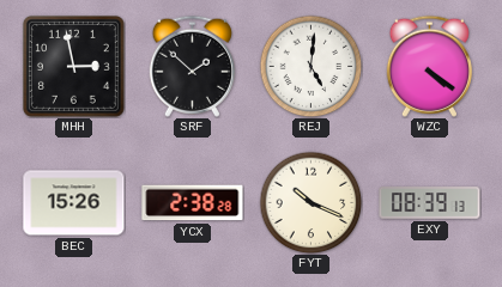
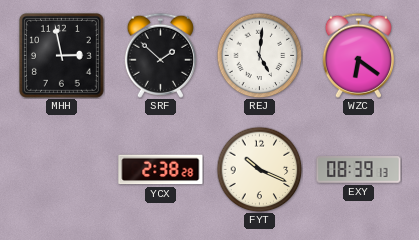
WZC: 4:21 -> 6:21
BEC: 15:26 -> none
